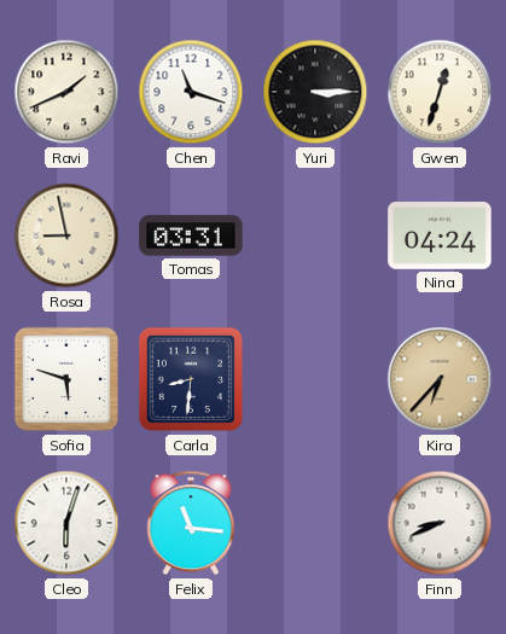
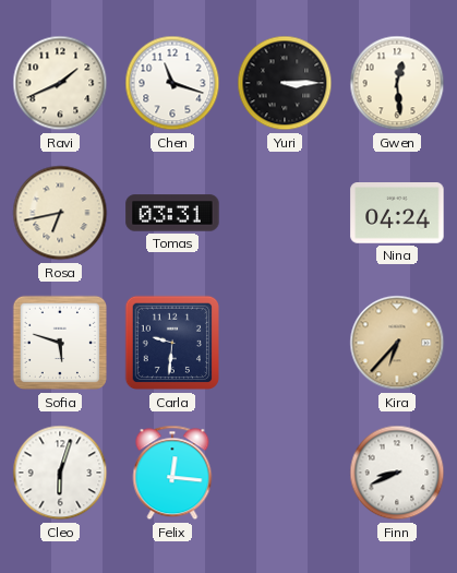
Gwen: 12:33 -> 12:29
Rosa: 8:58 -> 6:43
Carla: 8:31 -> 9:31
Felix: 11:16 -> 12:16
